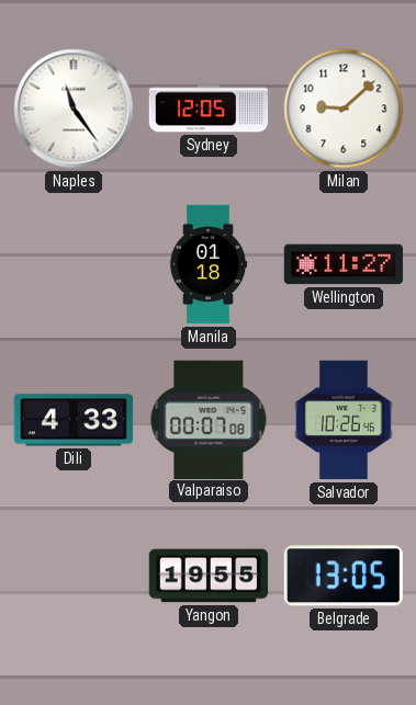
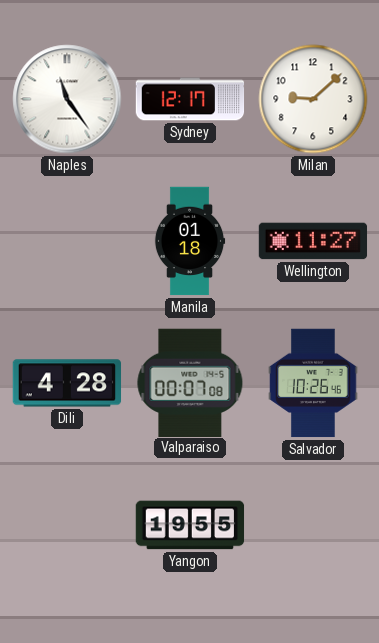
Sydney: 12:05 -> 12:17
Dili: 4:33 -> 4:28
Belgrade: 13:05 -> none
